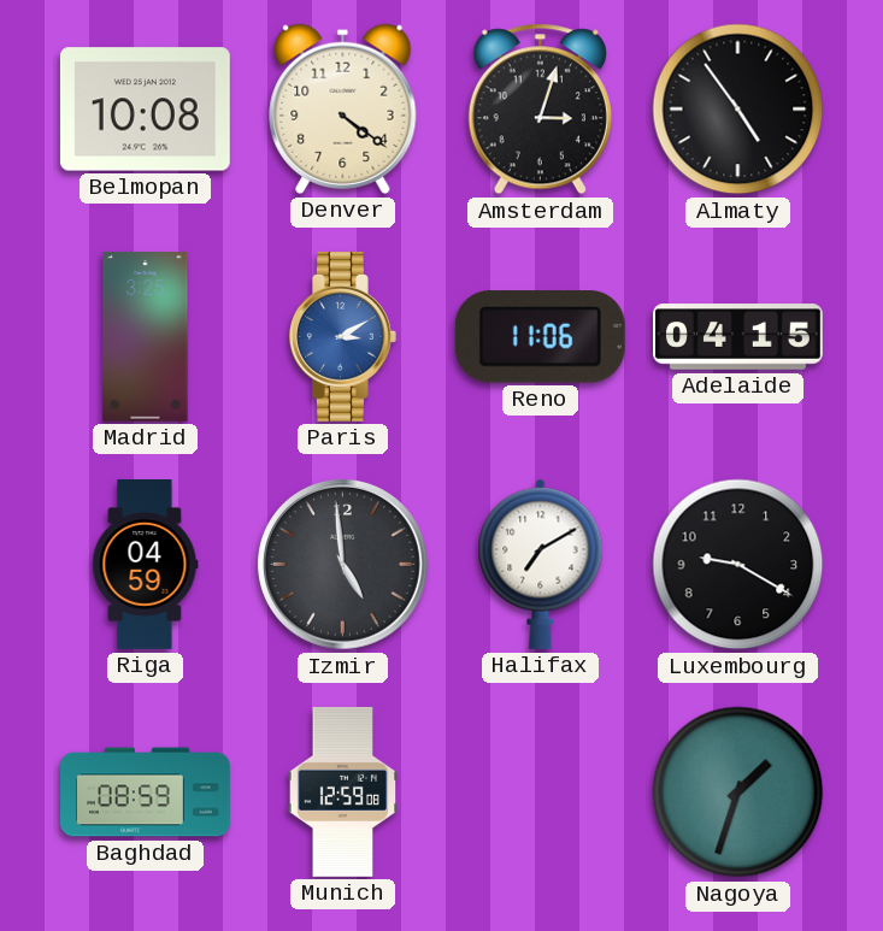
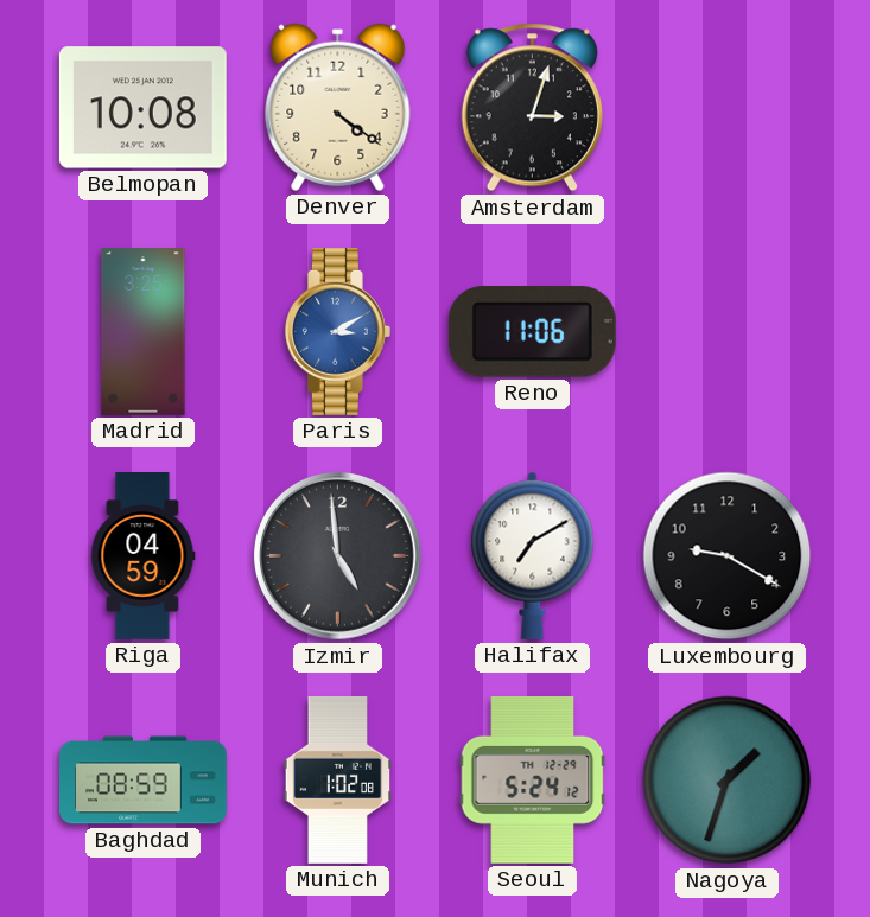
Almaty: 4:54 -> none
Adelaide: 04:15 -> none
Munich: 12:59 -> 1:02
Seoul: none -> 5:24
